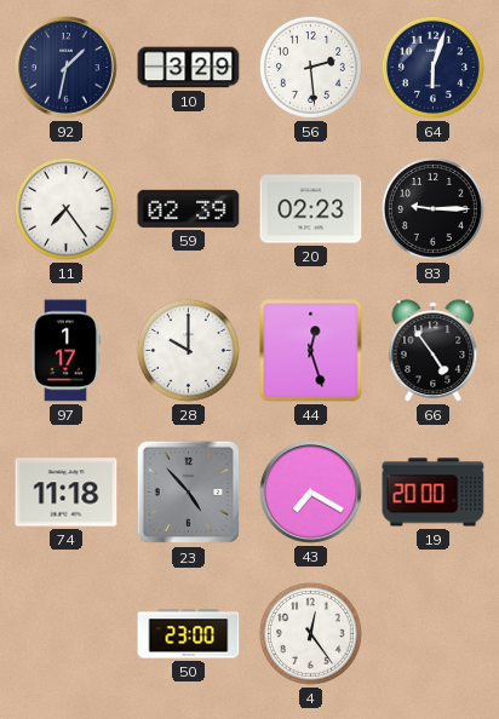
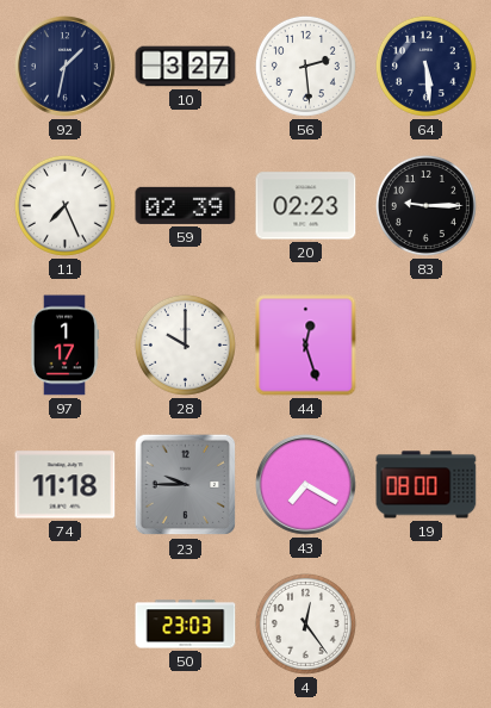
10: 3:29 -> 3:27
64: 6:03 -> 5:29
11: 7:24 -> 7:26
66: 4:54 -> none
23: 4:53 -> 9:45
19: 20:00 -> 08:00
50: 23:00 -> 23:03
